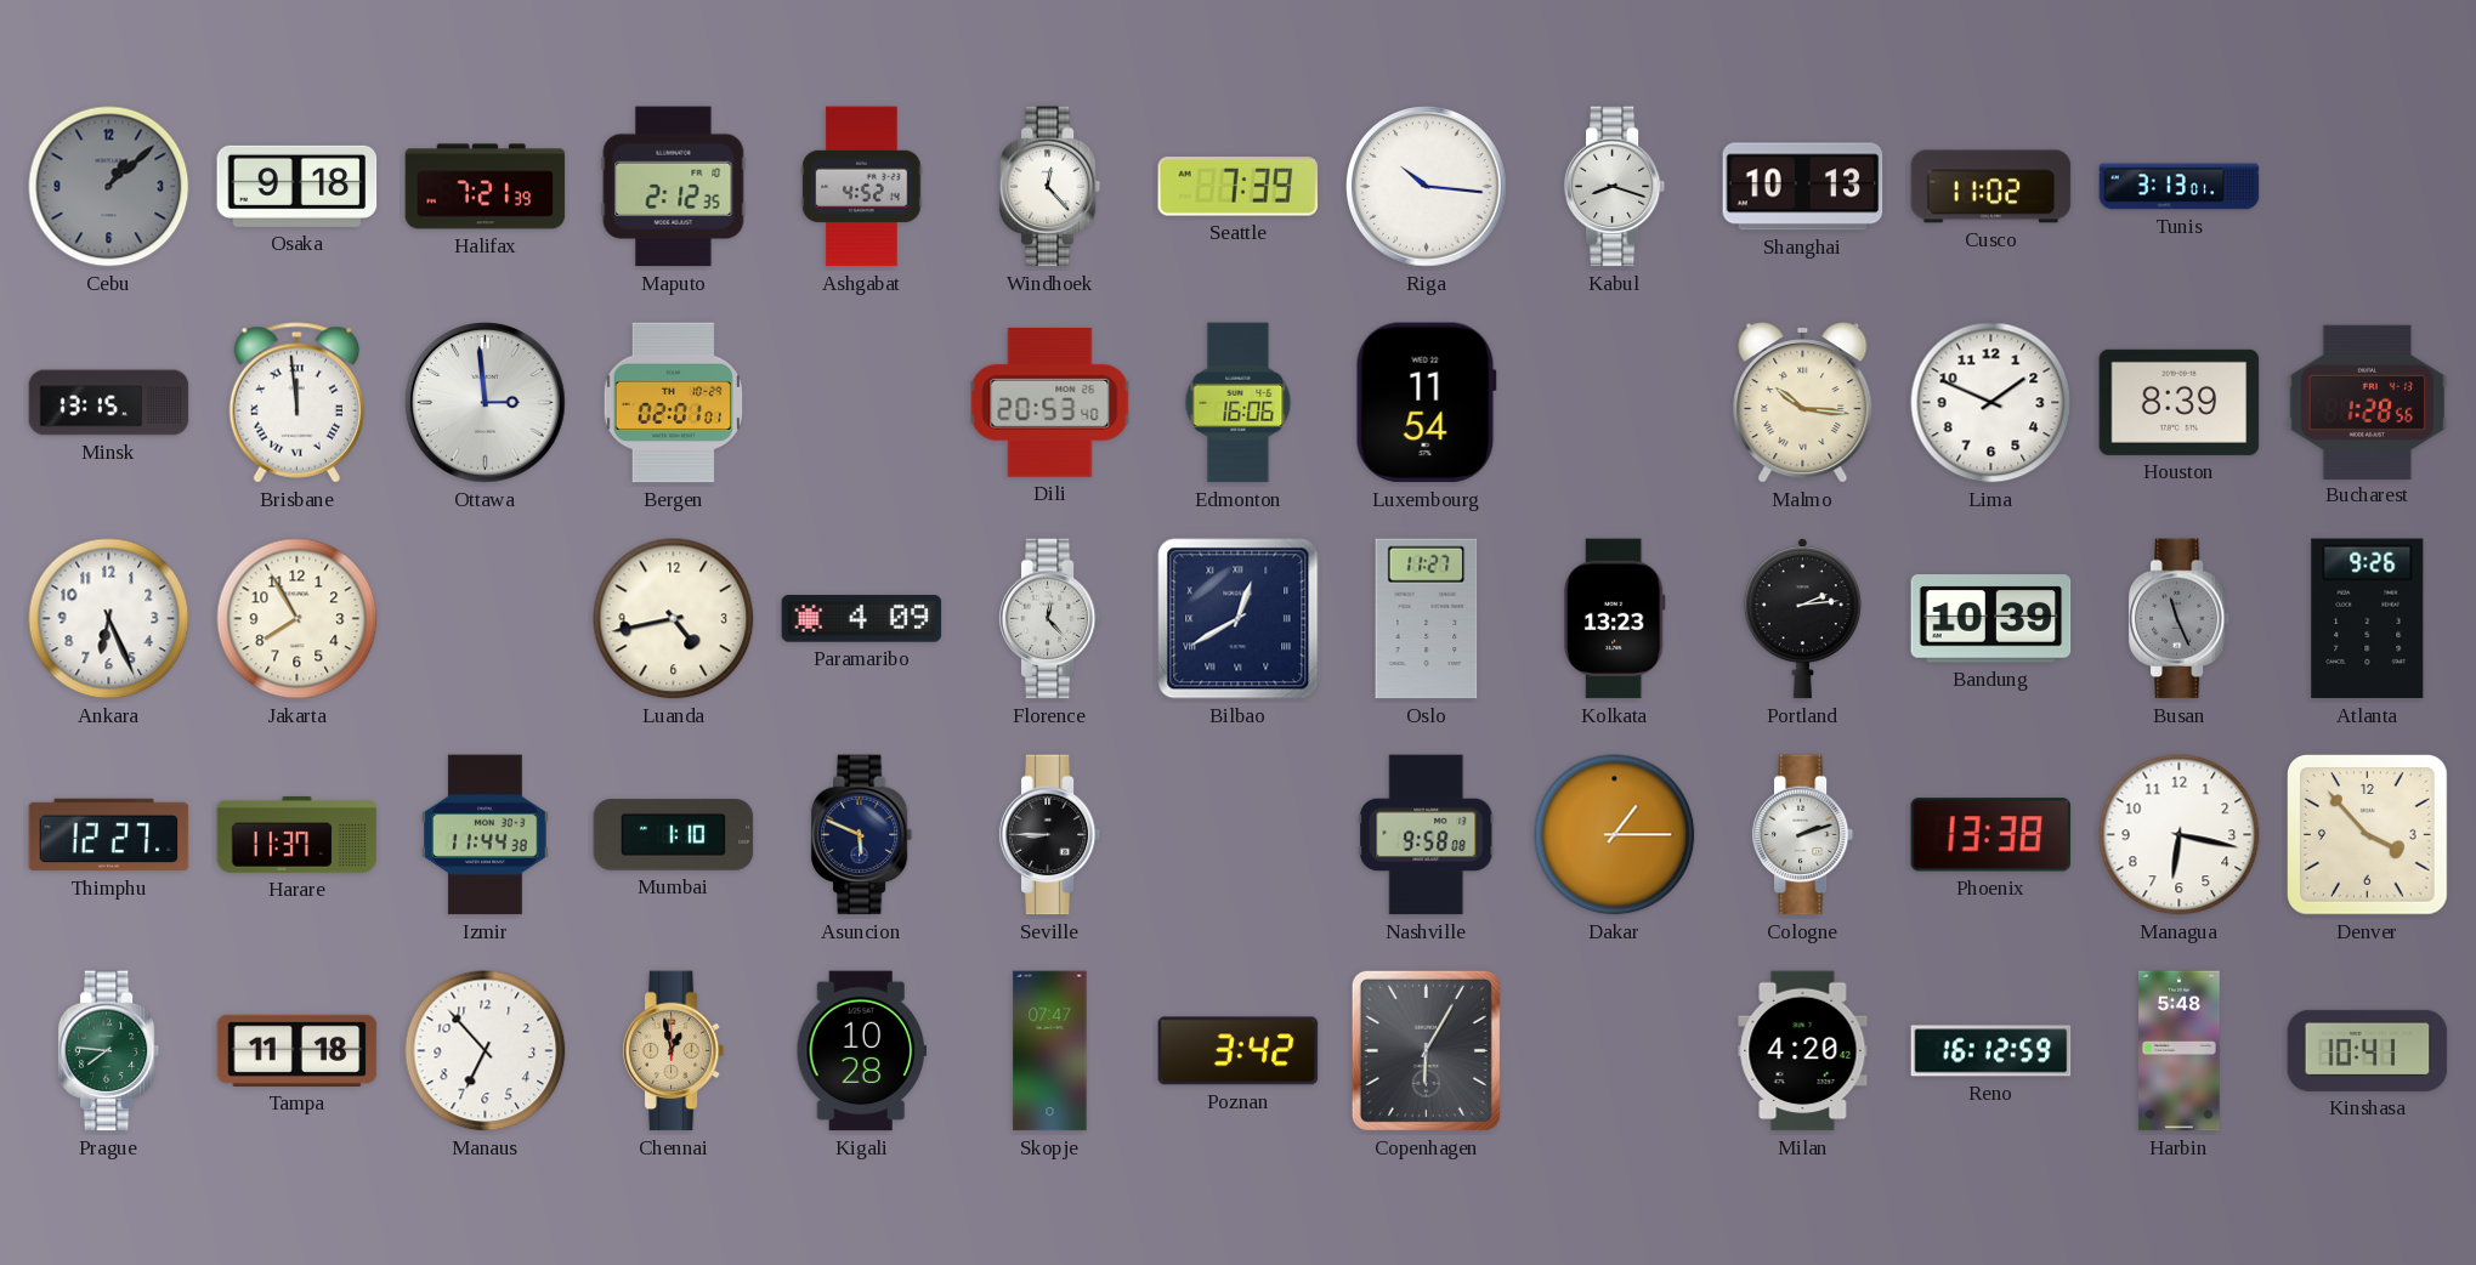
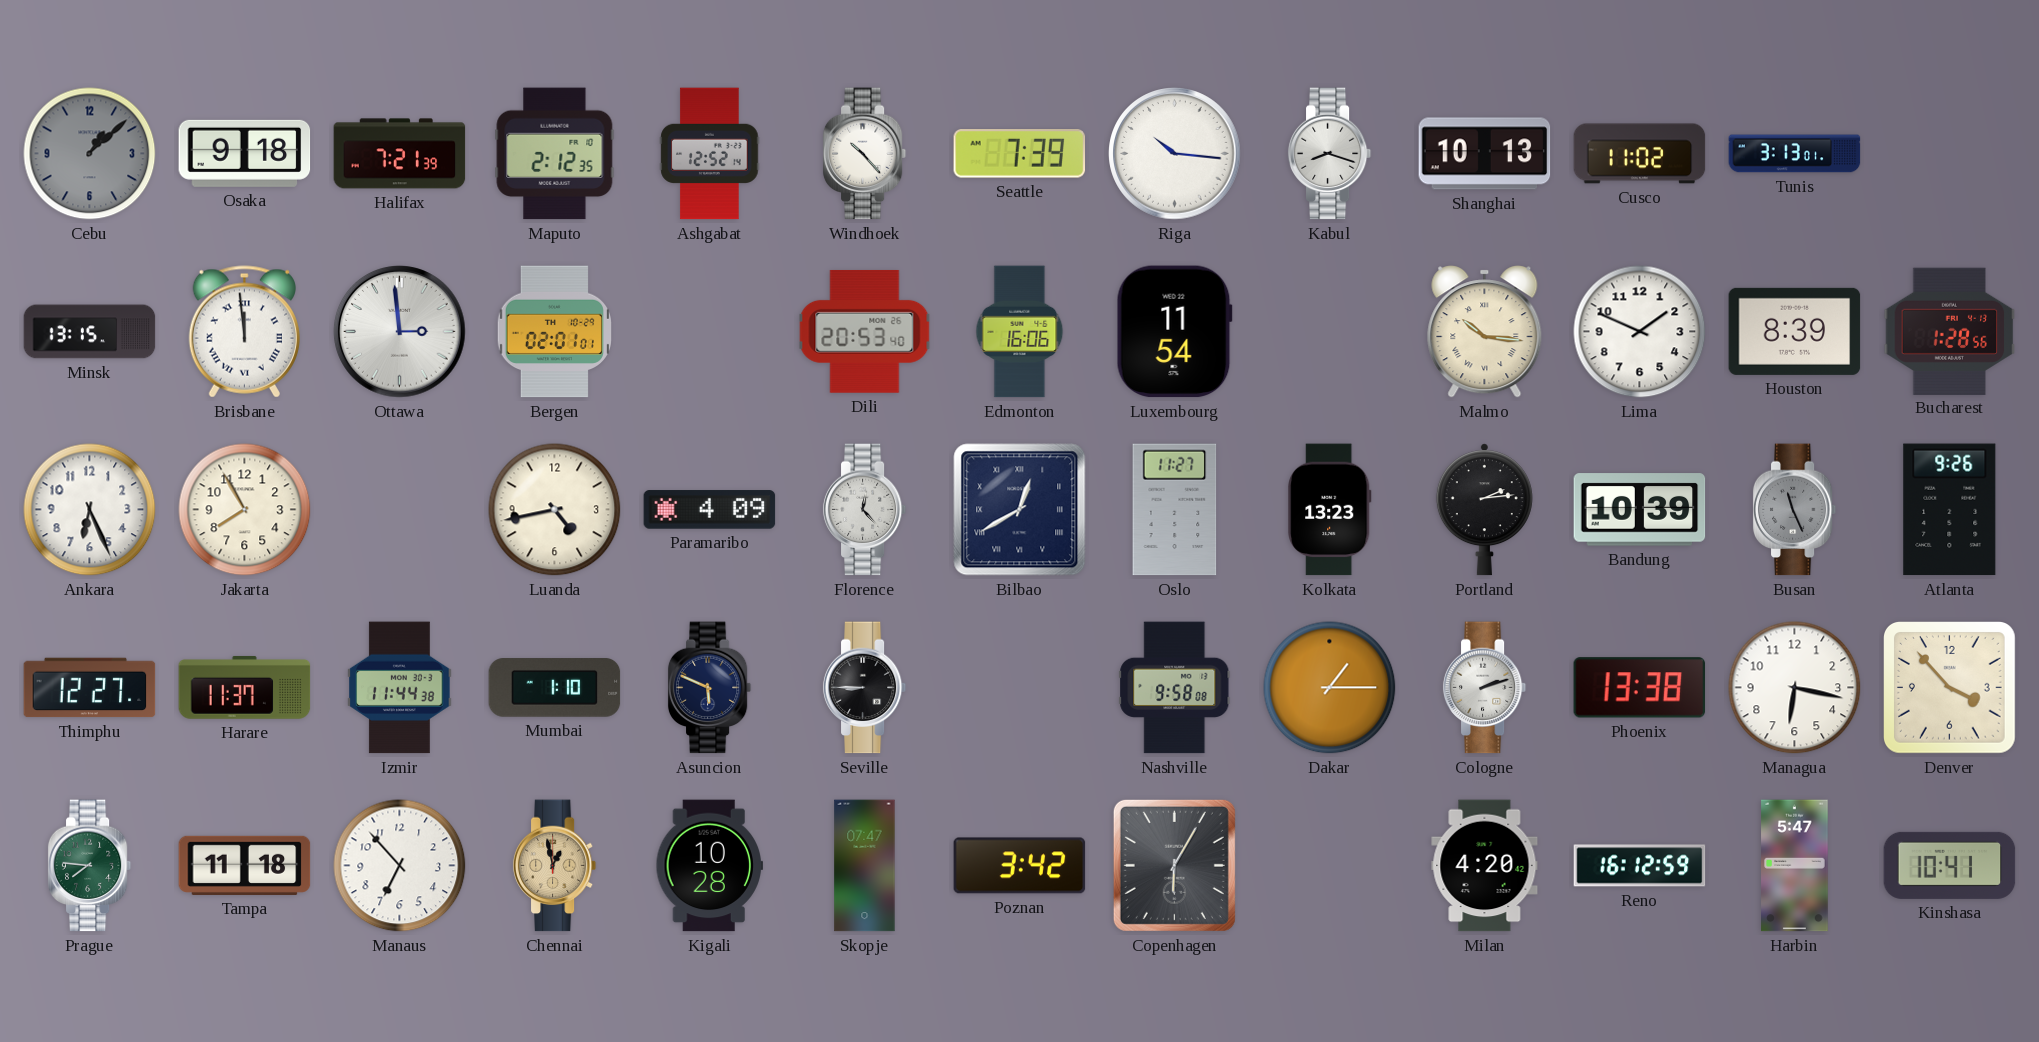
Ashgabat: 4:52 -> 12:52
Windhoek: 12:23 -> 10:23
Harbin: 5:48 -> 5:47
